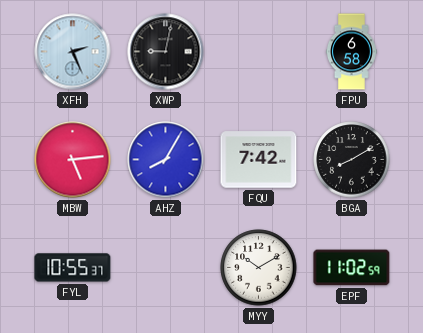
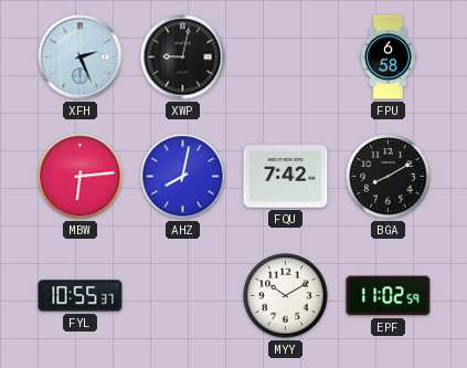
MBW: 5:14 -> 6:14
AHZ: 8:05 -> 8:02
